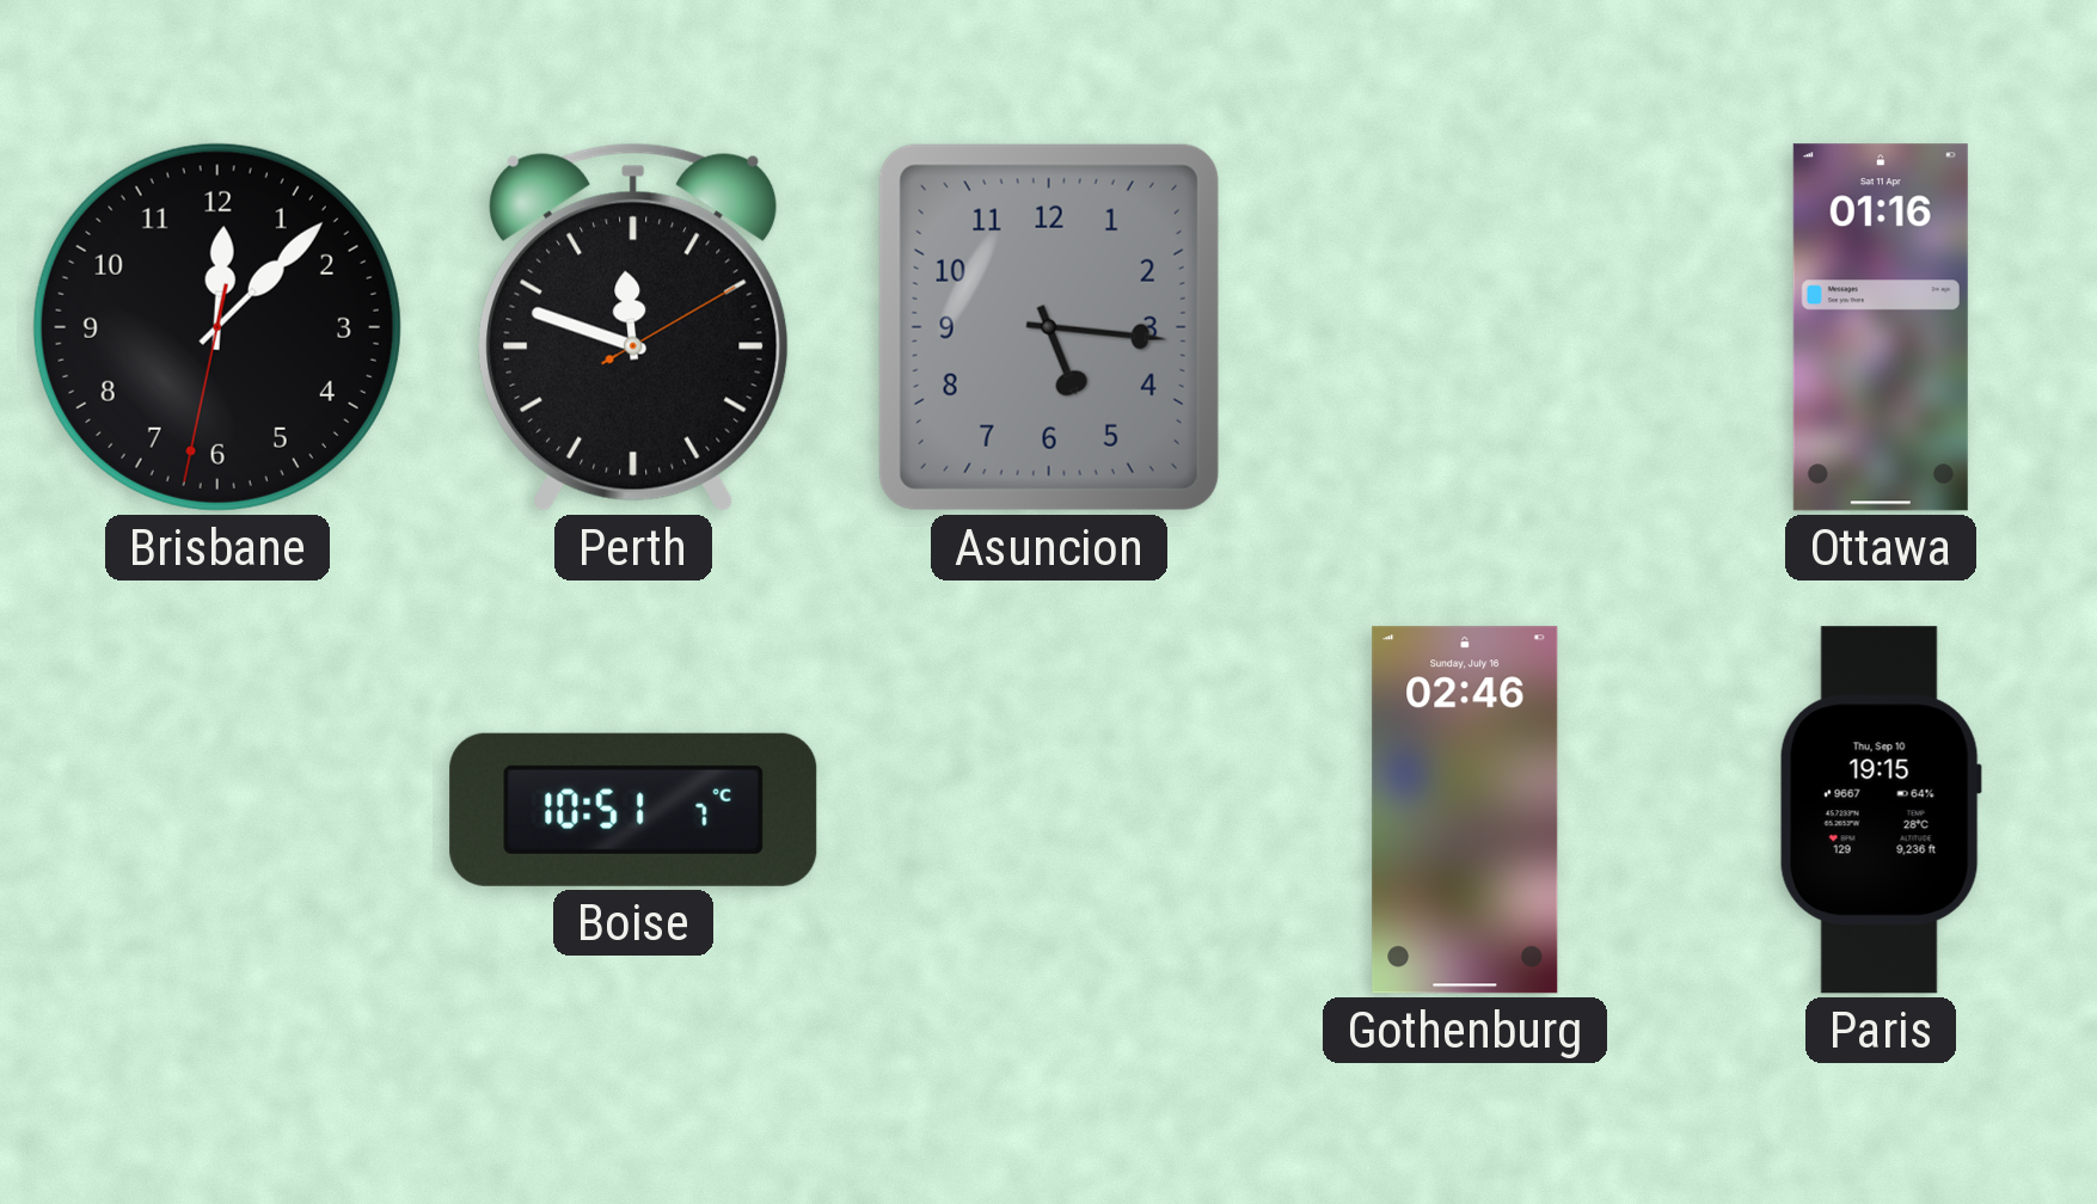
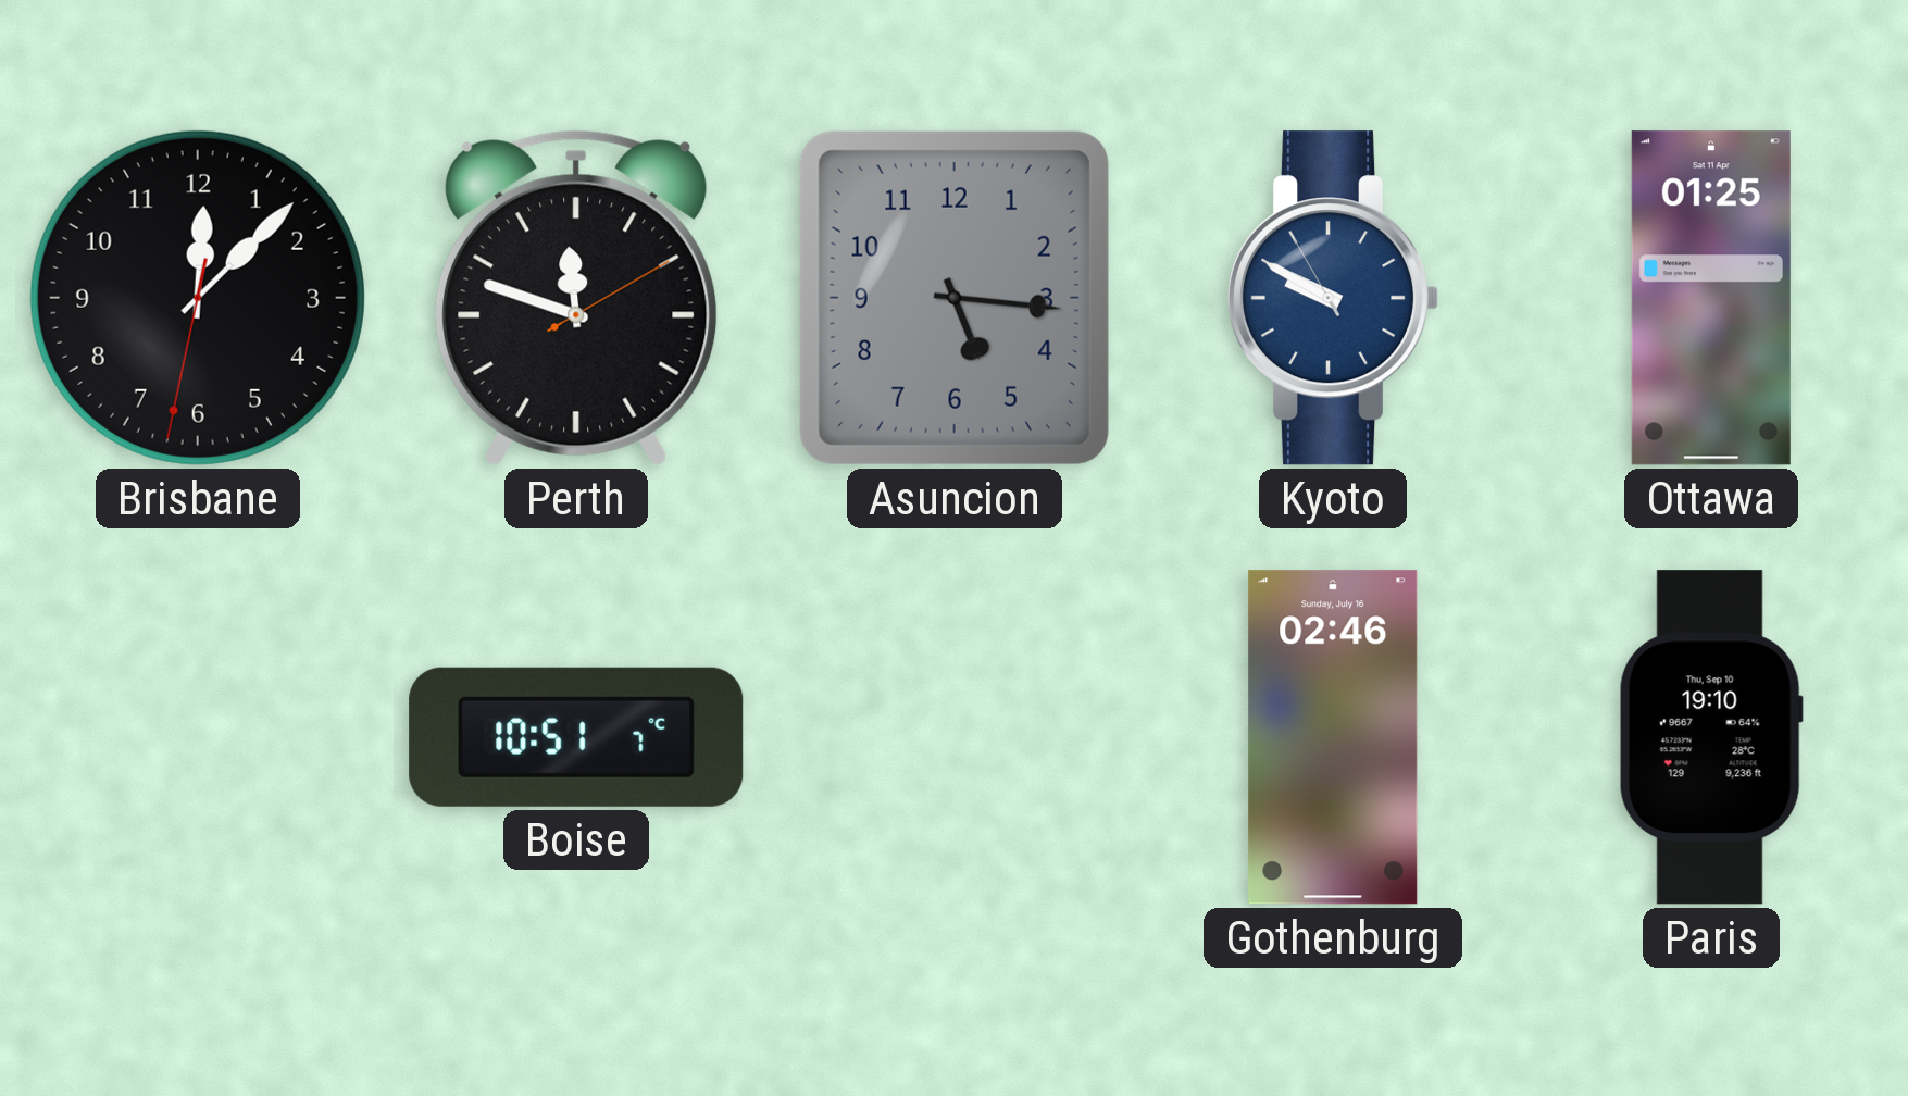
Kyoto: none -> 9:49
Ottawa: 01:16 -> 01:25
Paris: 19:15 -> 19:10
